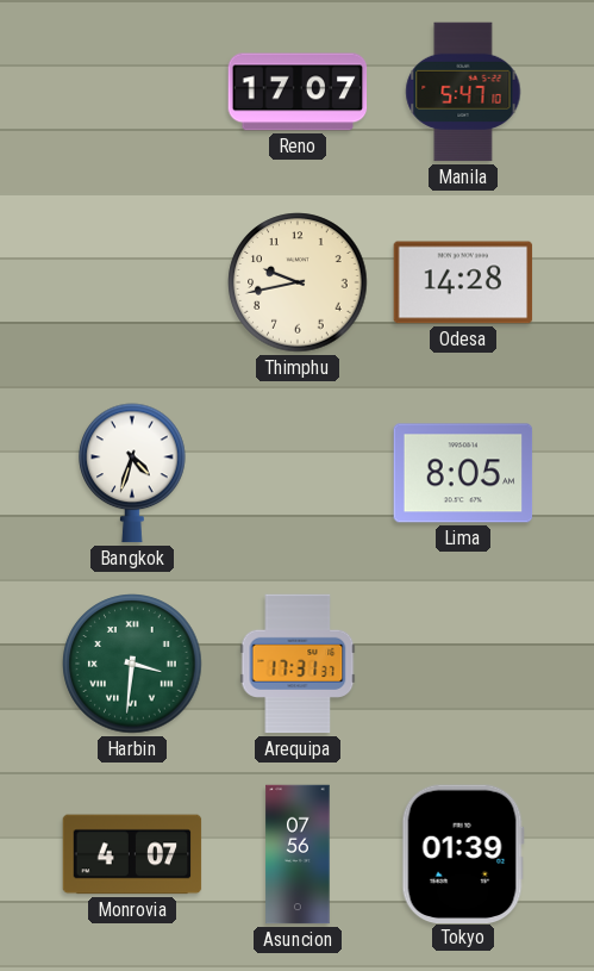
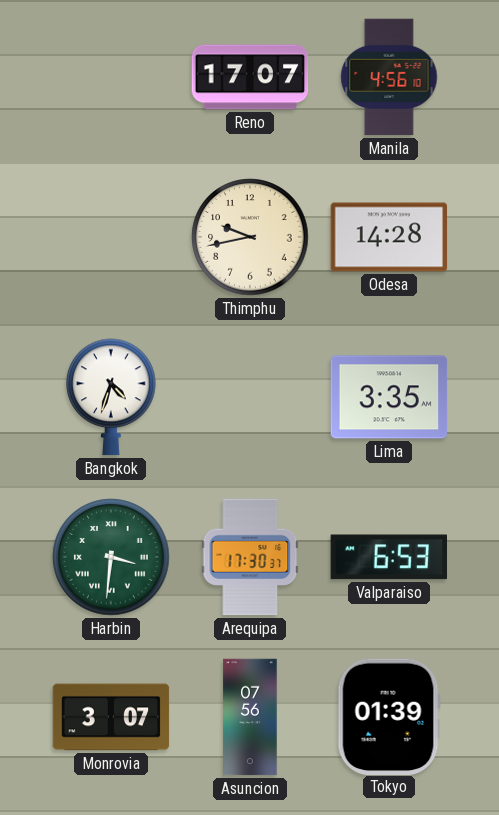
Manila: 5:47 -> 4:56
Lima: 8:05 -> 3:35
Arequipa: 17:31 -> 17:30
Valparaiso: none -> 6:53
Monrovia: 4:07 -> 3:07
